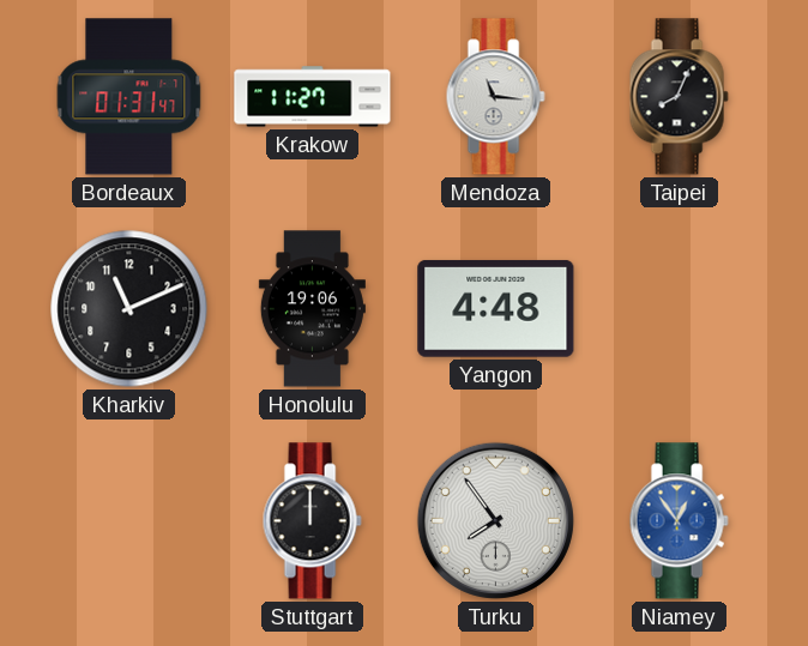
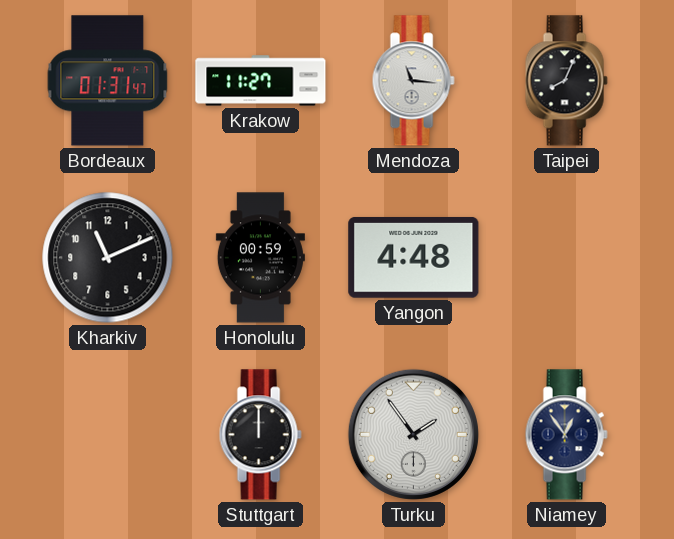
Honolulu: 19:06 -> 00:59
Turku: 7:54 -> 1:54
Niamey dial: blue -> navy
